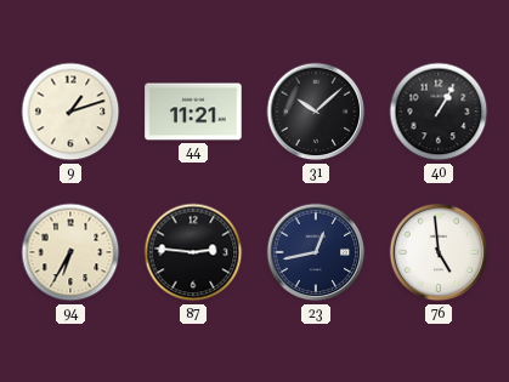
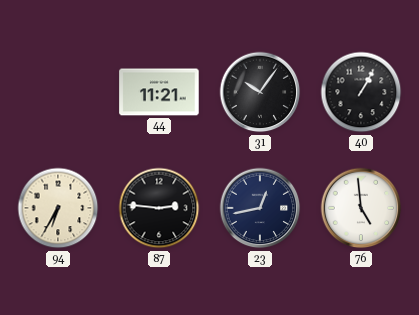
9: 1:12 -> none
31: 10:08 -> 10:06
